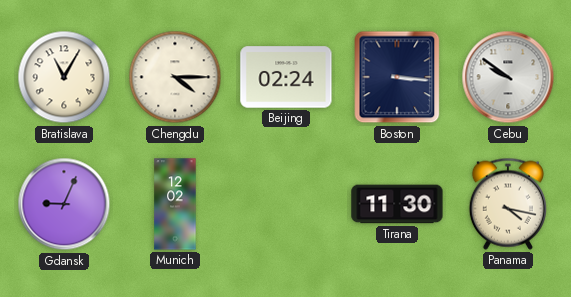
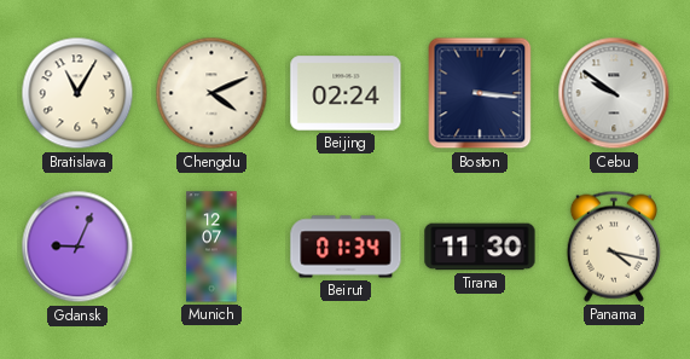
Chengdu: 4:15 -> 4:11
Munich: 12:02 -> 12:07
Beirut: none -> 01:34
